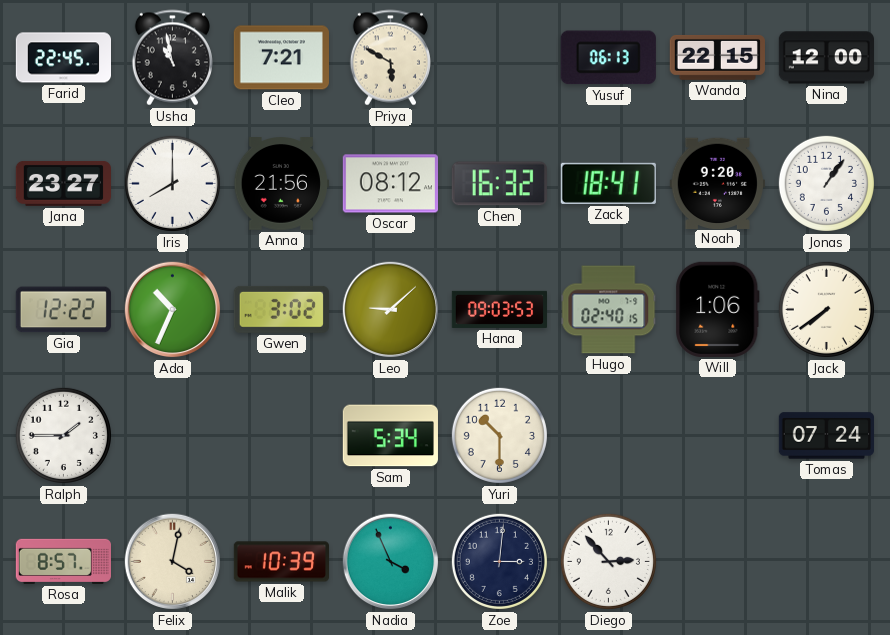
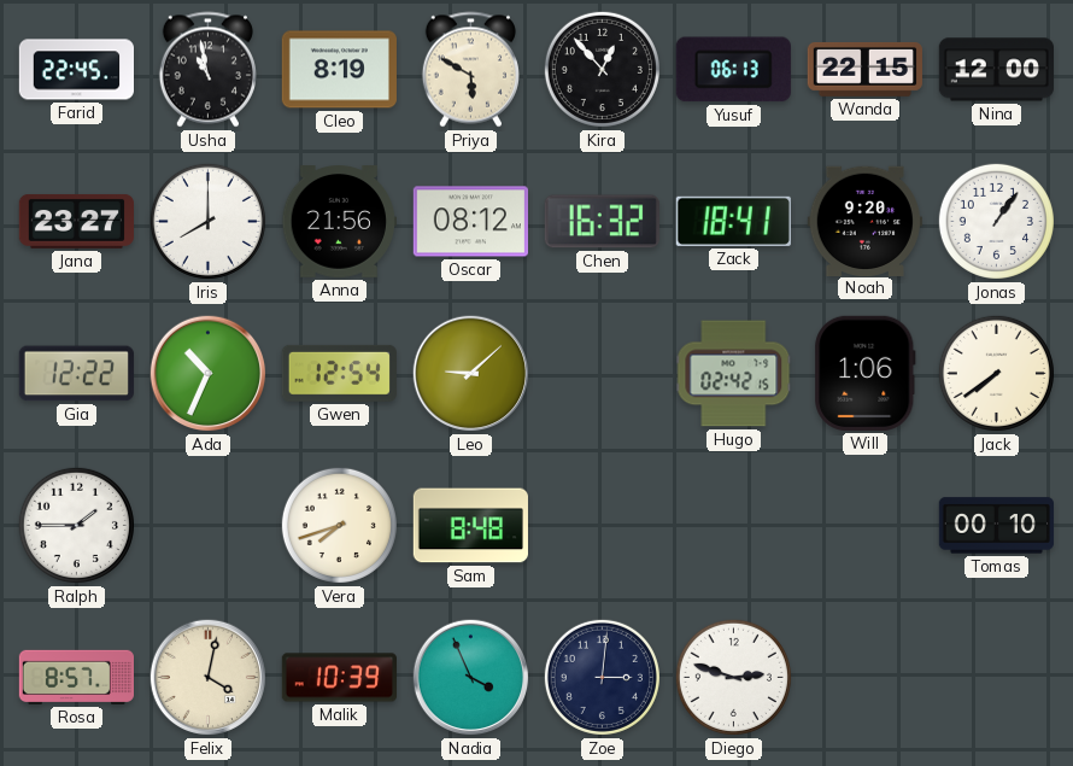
Cleo: 7:21 -> 8:19
Kira: none -> 12:53
Gwen: 3:02 -> 12:54
Hana: 09:03 -> none
Hugo: 02:40 -> 02:42
Vera: none -> 7:42
Sam: 5:34 -> 8:48
Yuri: 10:30 -> none
Tomas: 07:24 -> 00:10
Diego: 2:53 -> 2:48
